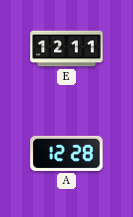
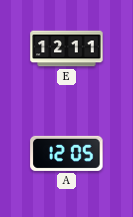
A: 12:28 -> 12:05
